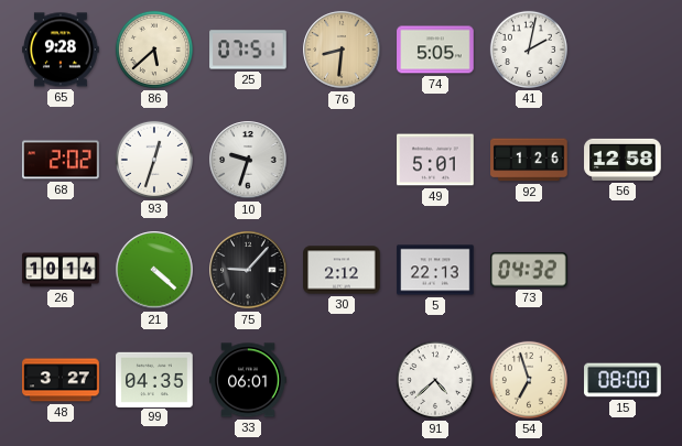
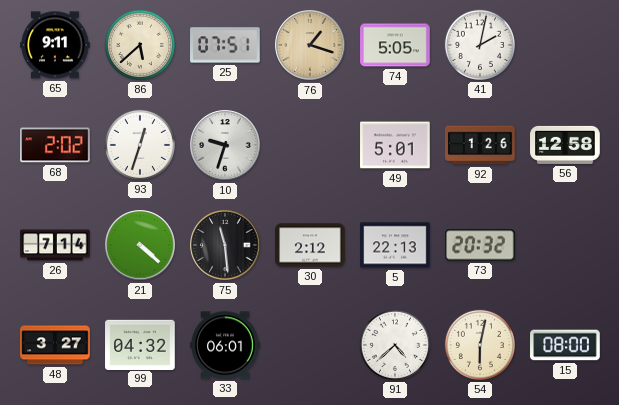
65: 9:28 -> 9:11
76: 8:31 -> 1:18
26: 10:14 -> 7:14
75: 9:07 -> 11:29
73: 04:32 -> 20:32
99: 04:35 -> 04:32
54: 6:57 -> 6:02
